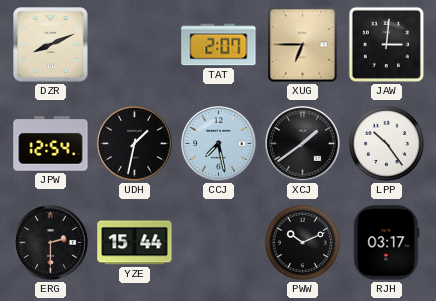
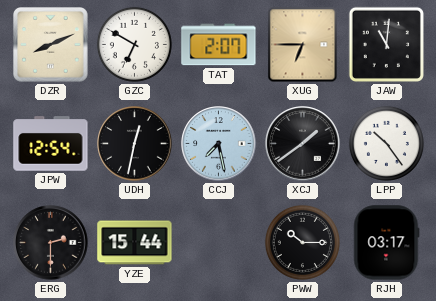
GZC: none -> 6:50
JAW: 3:01 -> 11:01
UDH: 1:32 -> 12:32
PWW: 10:11 -> 10:15
